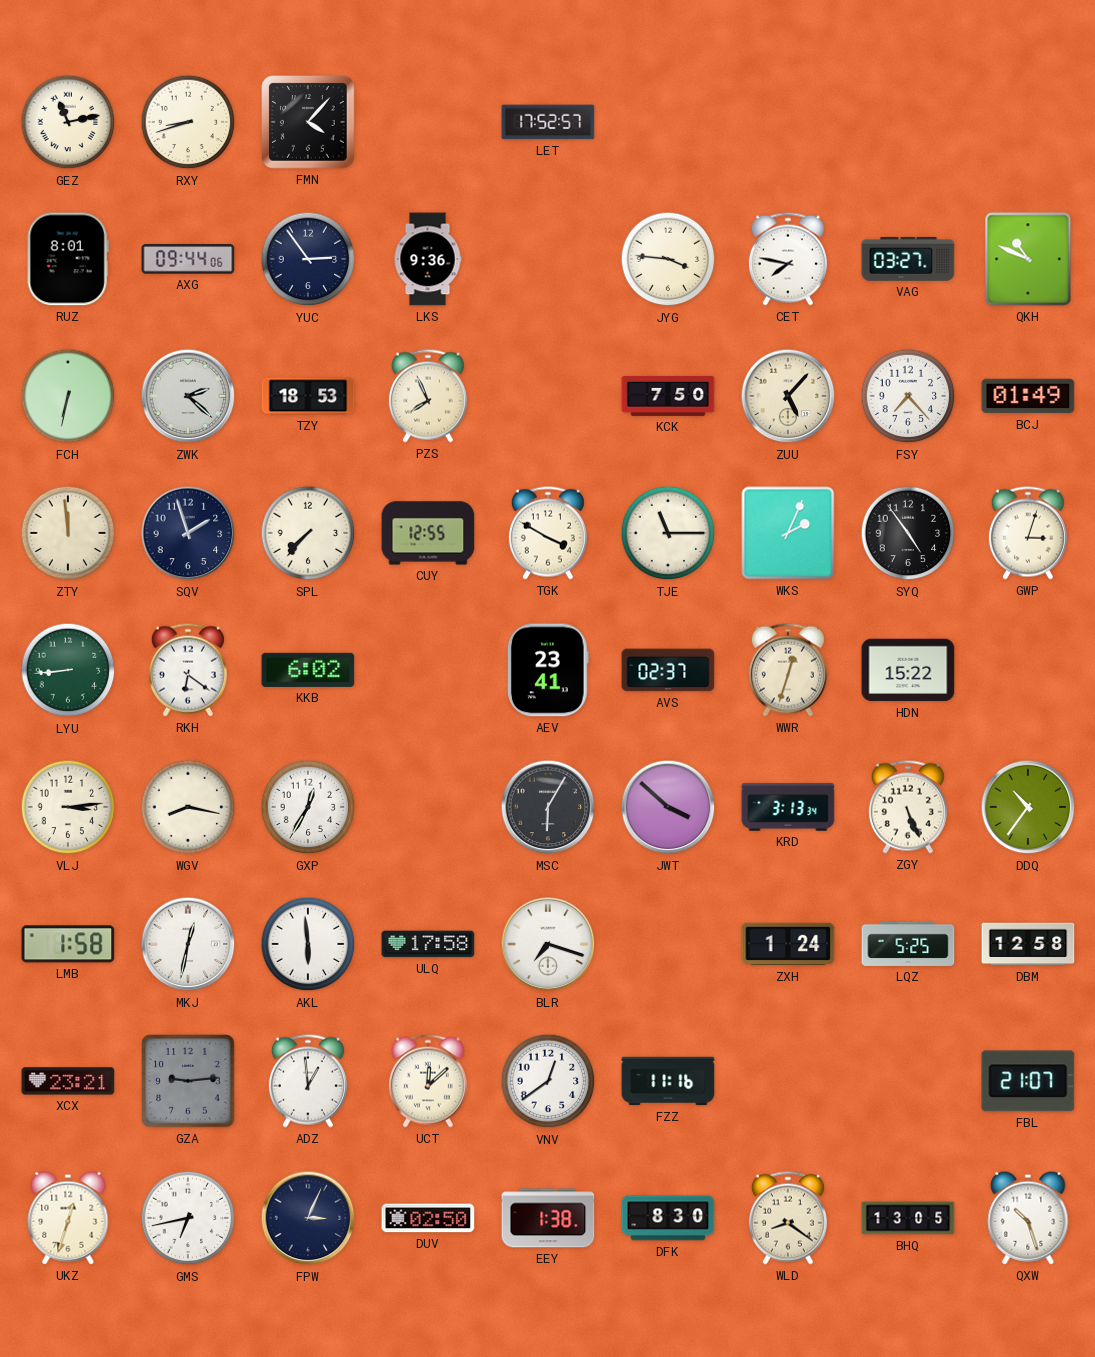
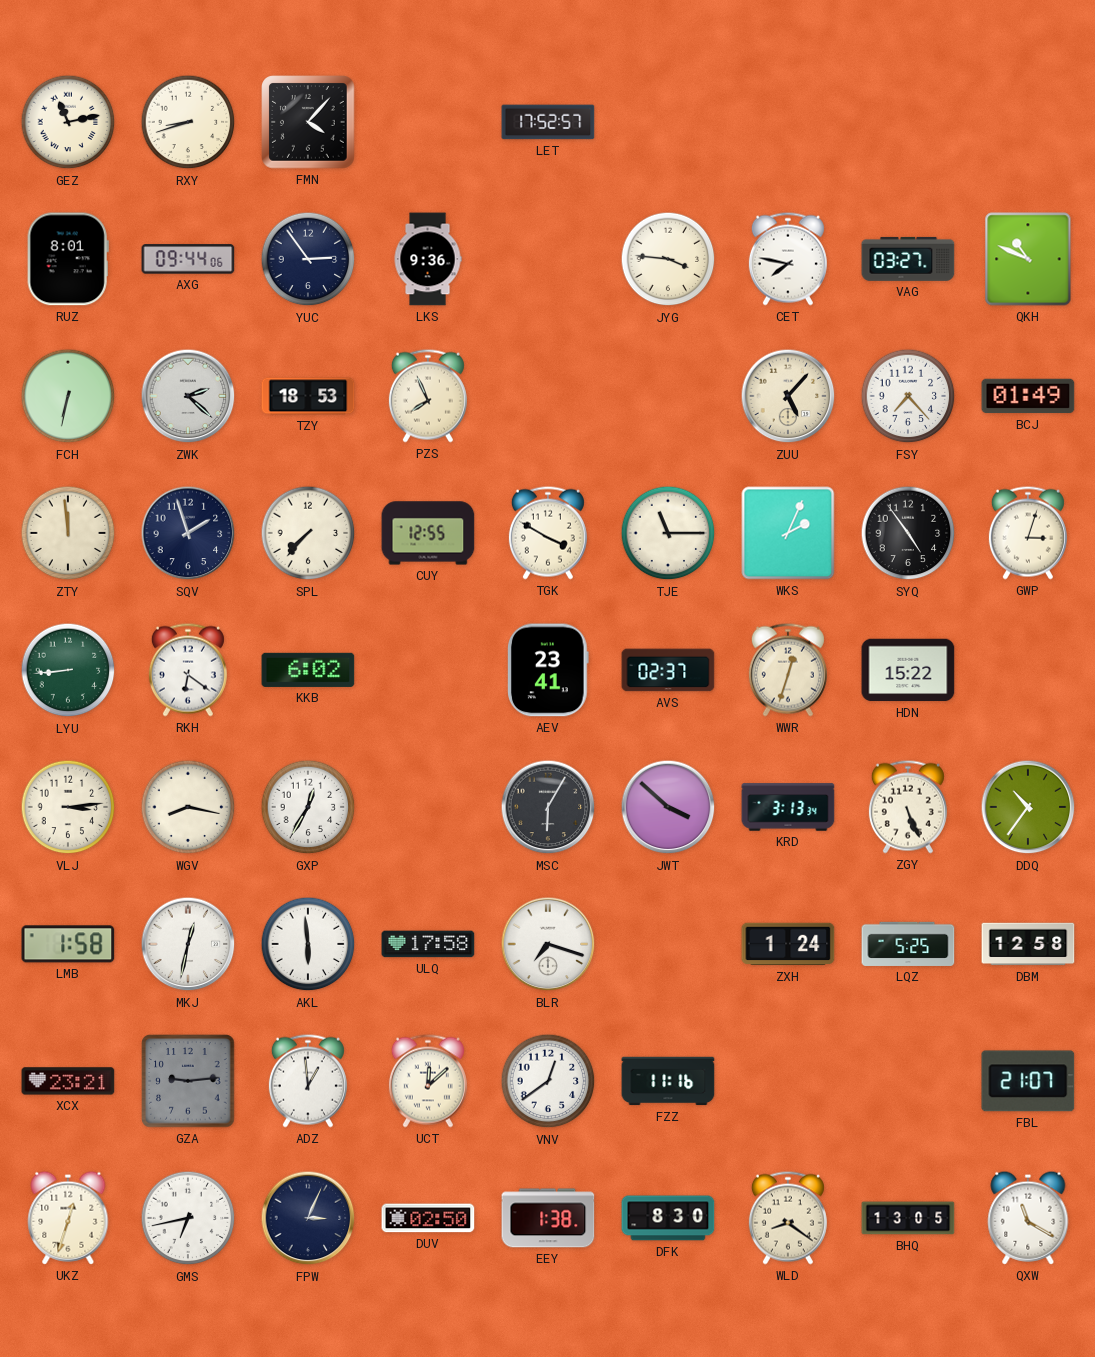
KCK: 7:50 -> none
QXW: 10:27 -> 11:20
